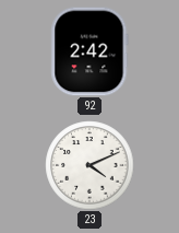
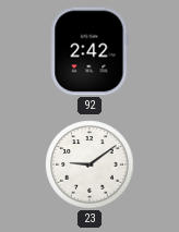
23: 4:11 -> 9:09
